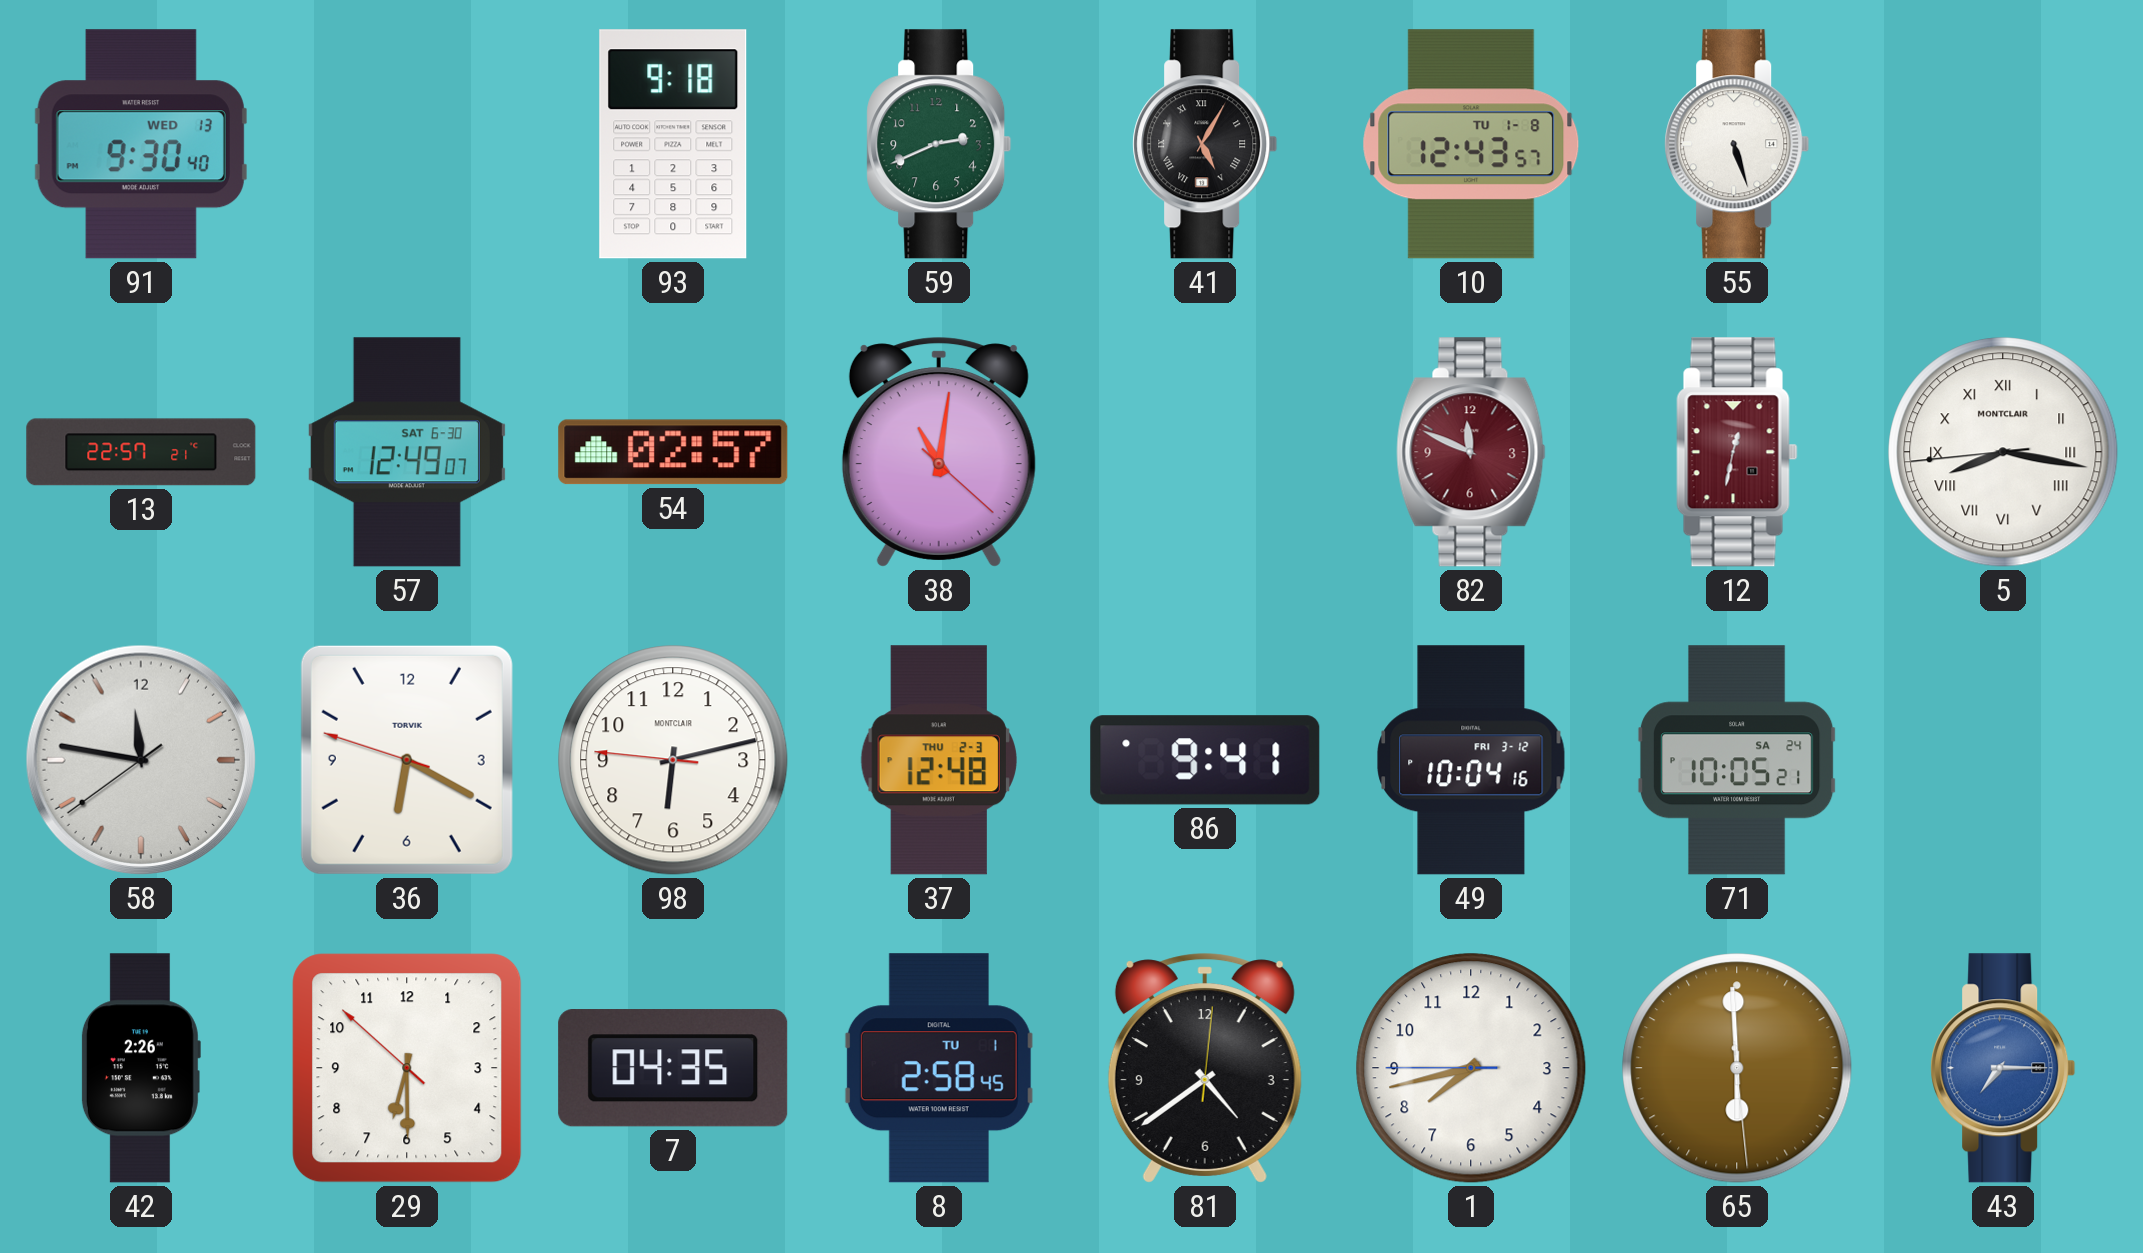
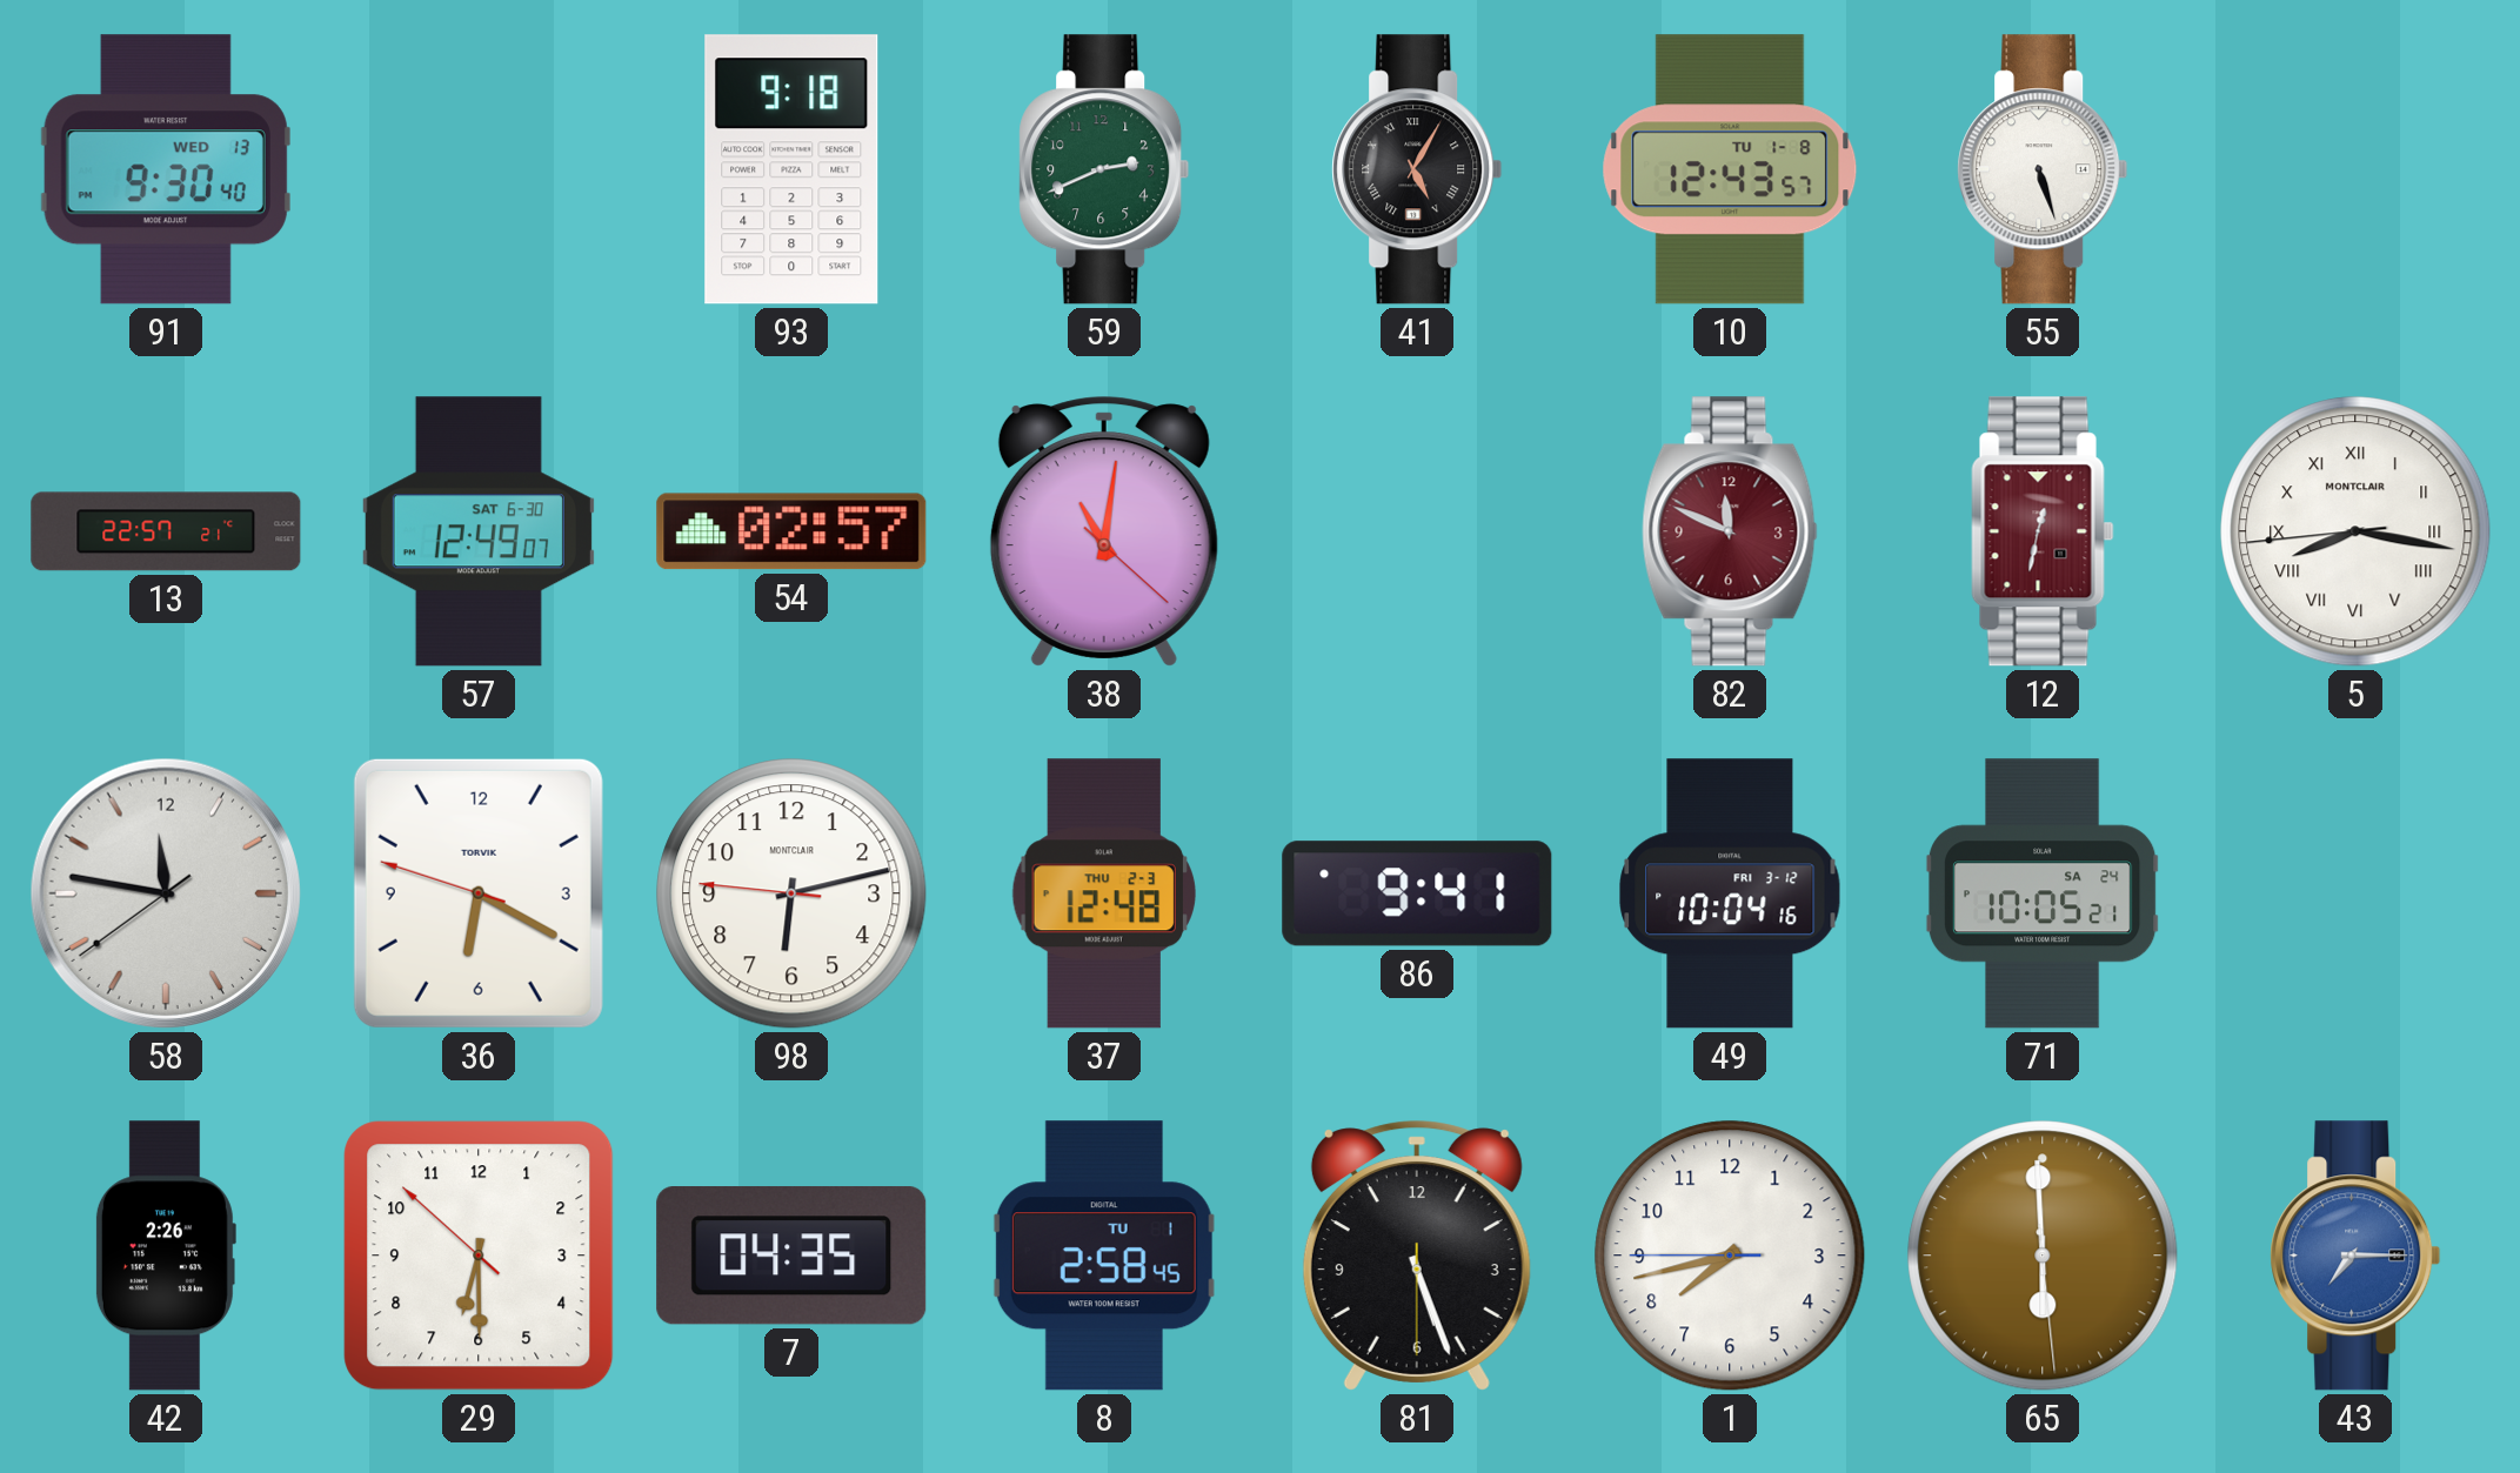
81: 4:39 -> 5:26
